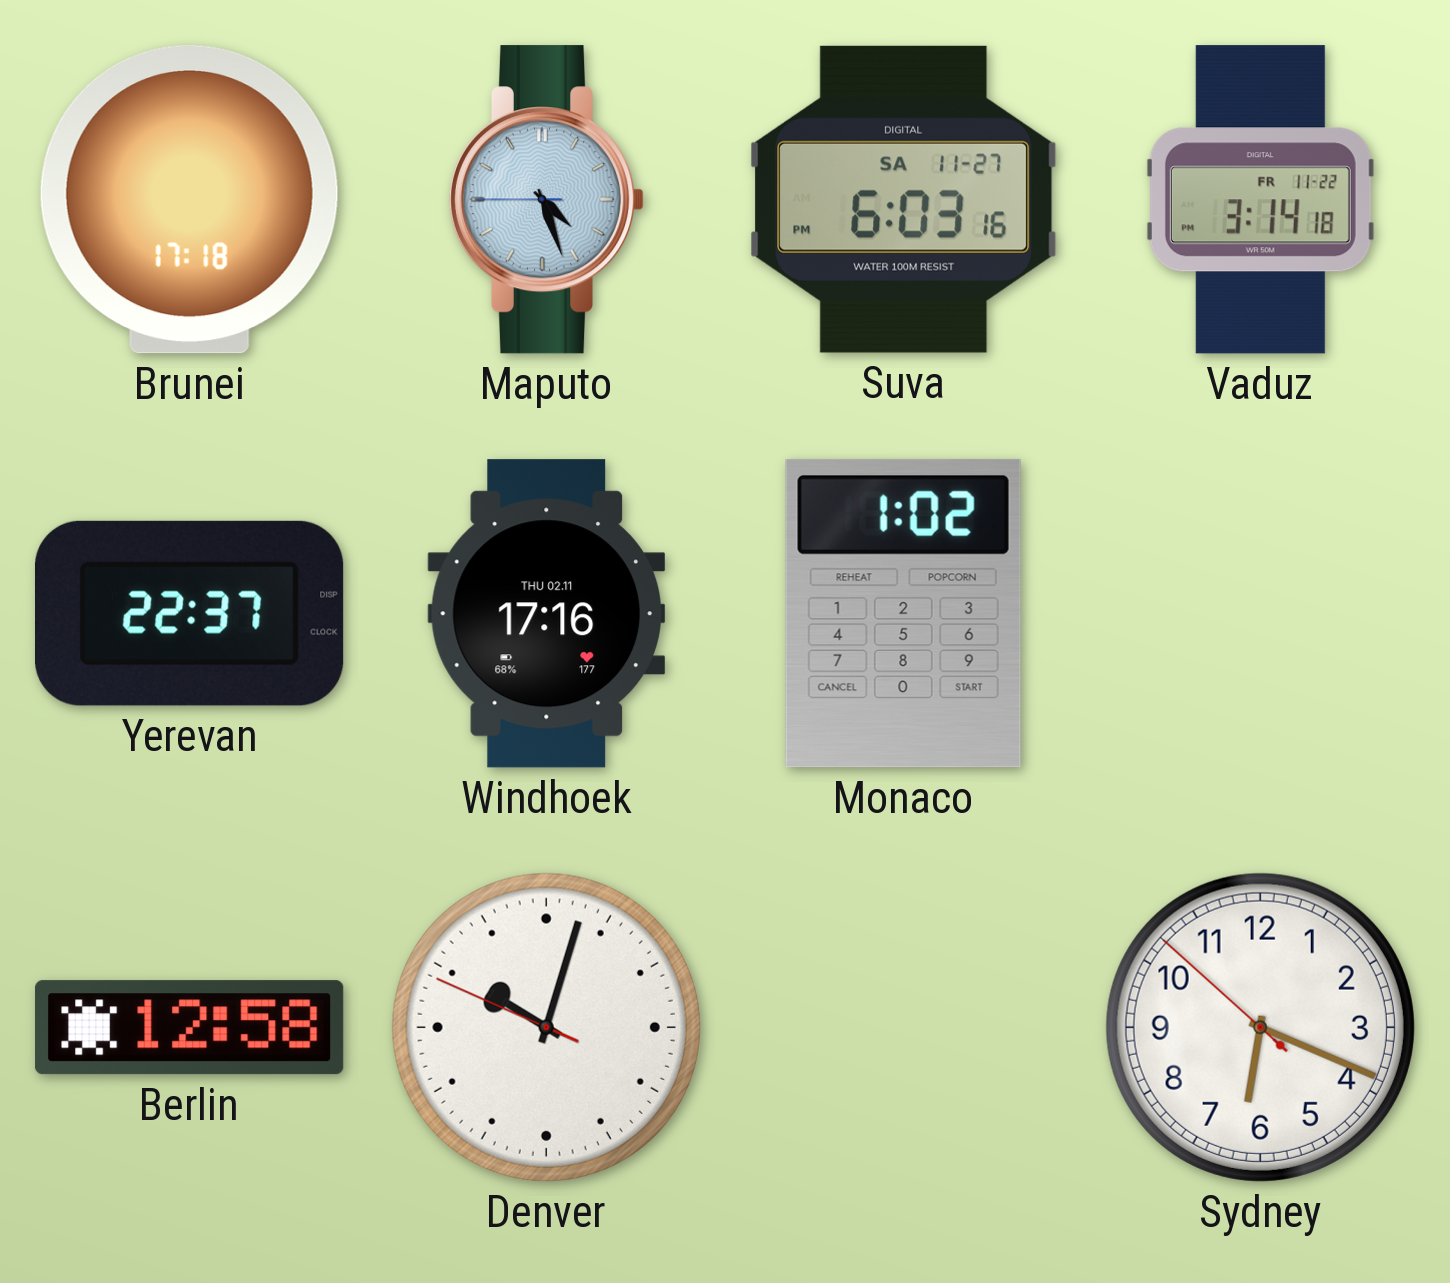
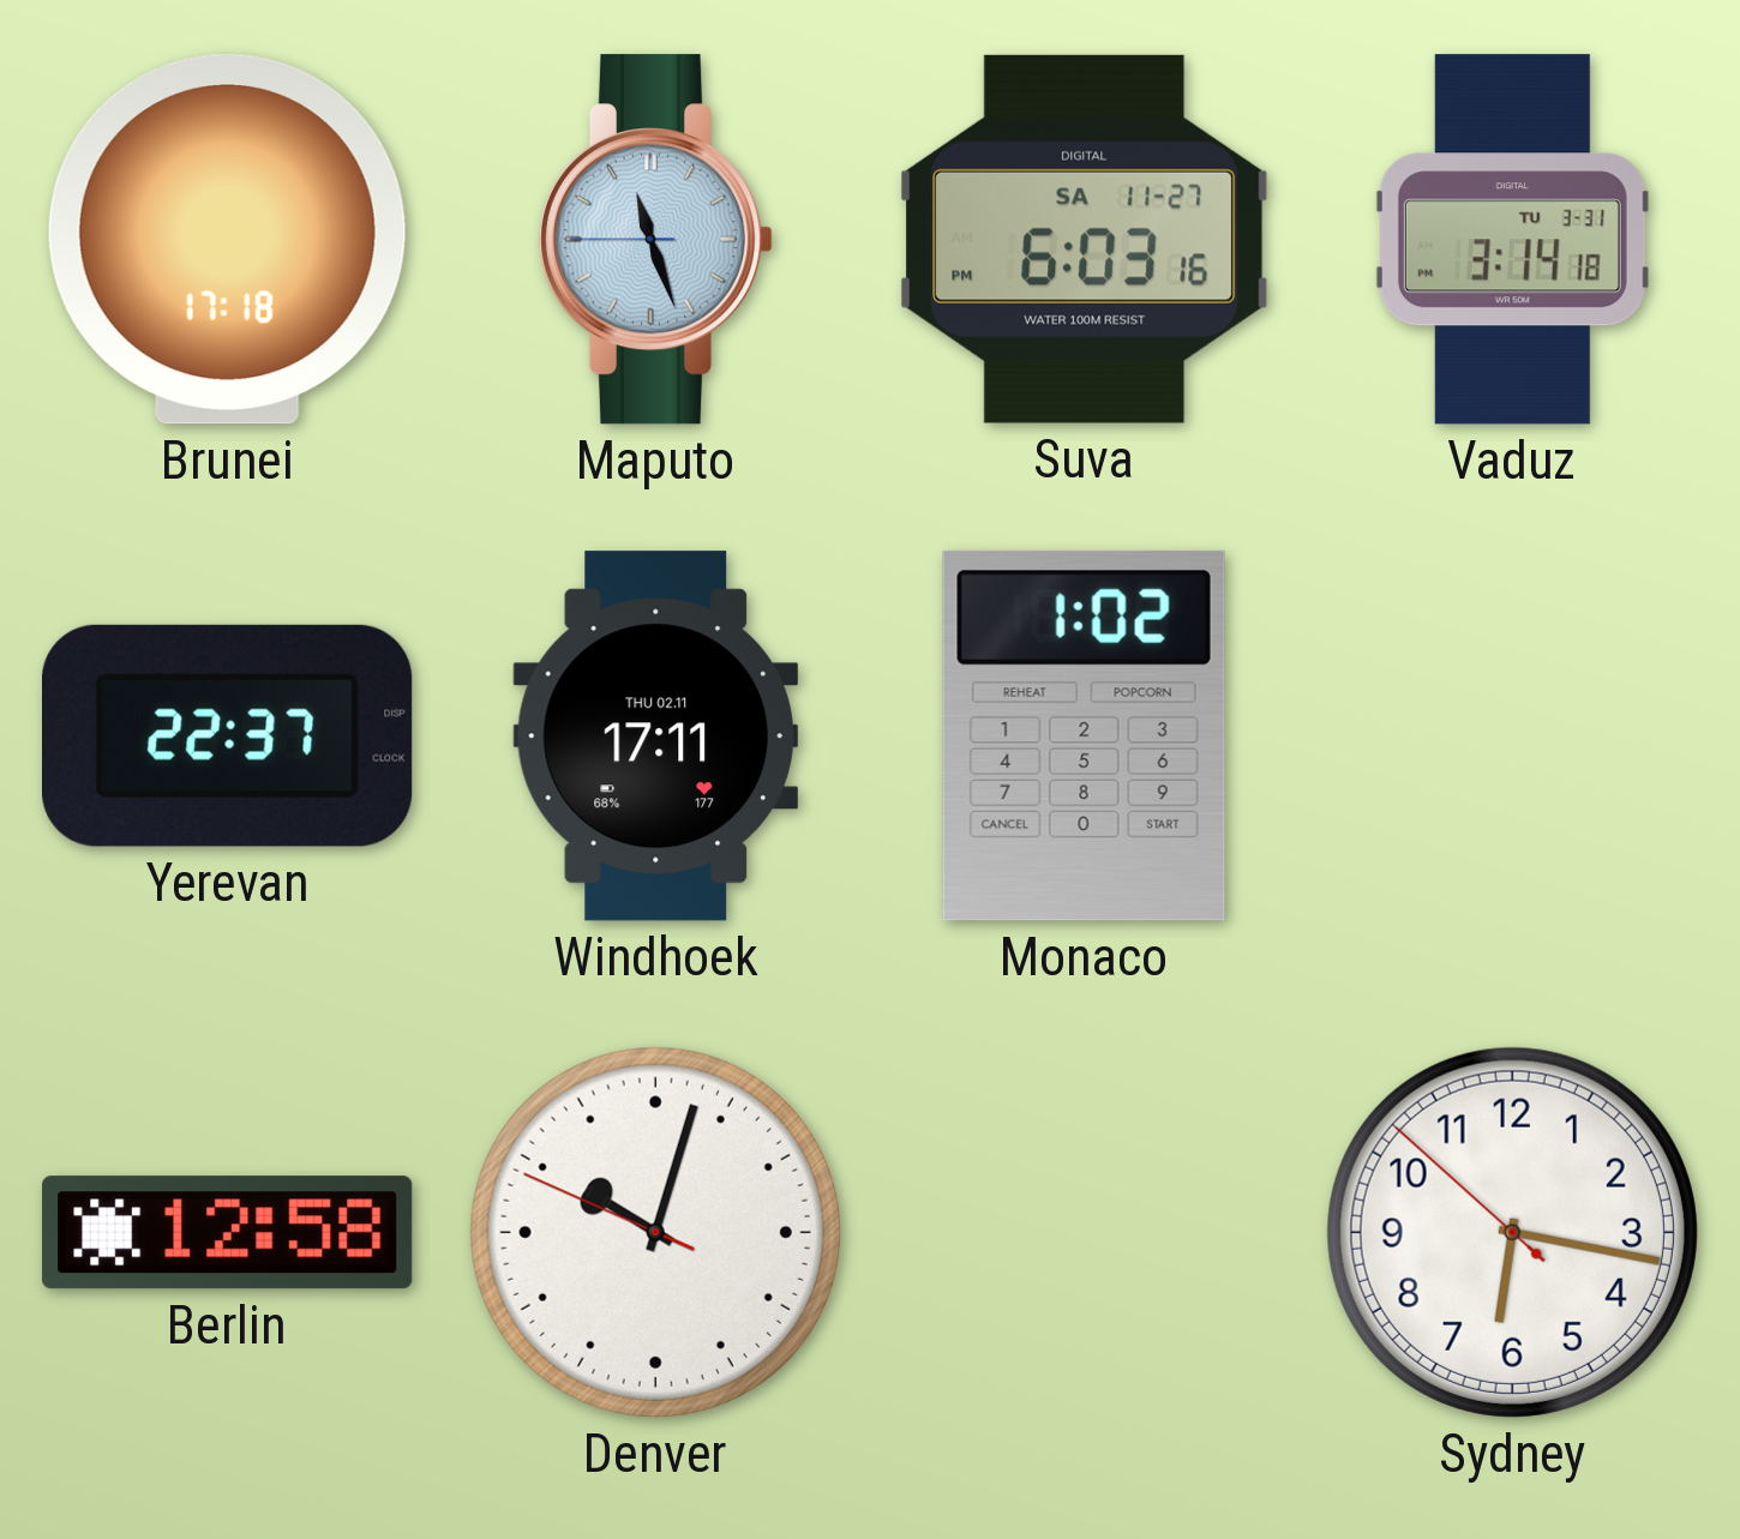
Maputo: 4:26 -> 11:26
Vaduz date: FR 11-22 -> TU 3-31
Windhoek: 17:16 -> 17:11
Sydney: 6:18 -> 6:16
